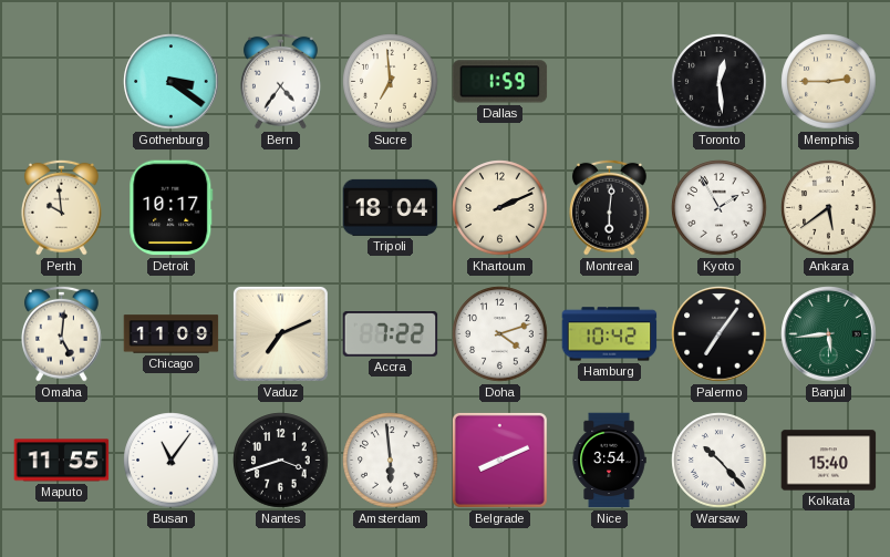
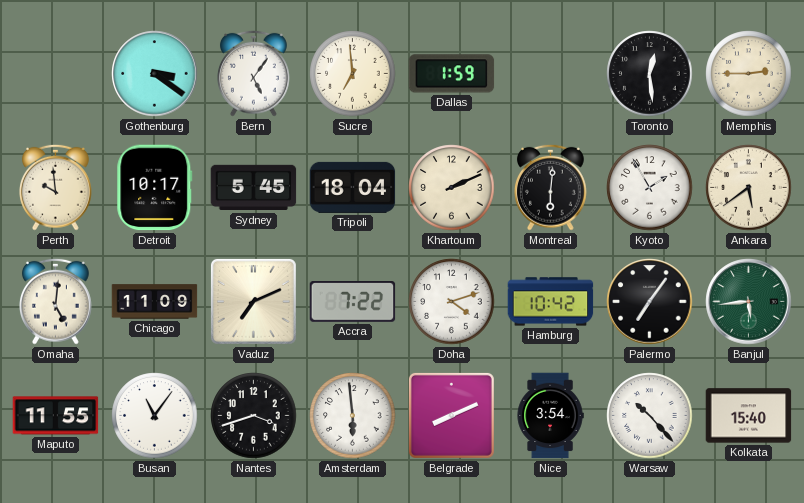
Bern: 4:36 -> 5:06
Sydney: none -> 5:45
